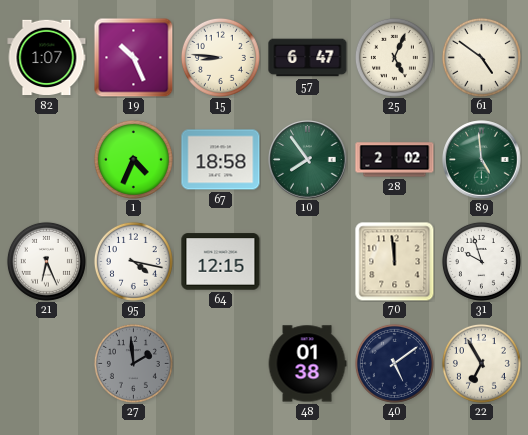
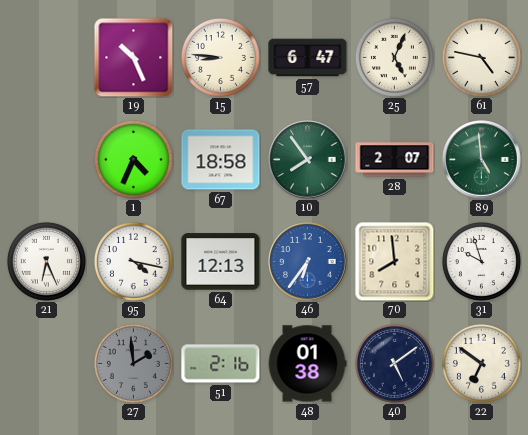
82: 1:07 -> none
61: 4:51 -> 4:47
28: 2:02 -> 2:07
64: 12:15 -> 12:13
46: none -> 6:36
70: 11:59 -> 7:59
51: none -> 2:16
22: 6:55 -> 6:51
